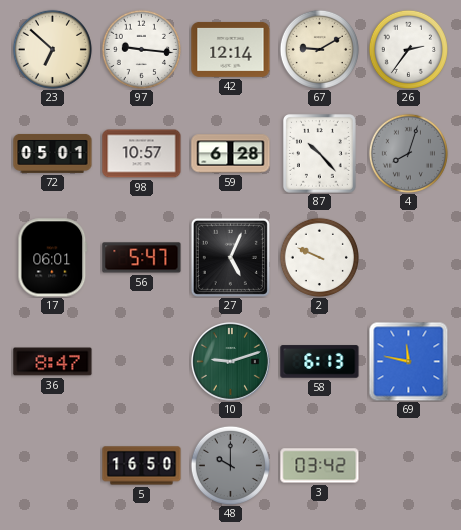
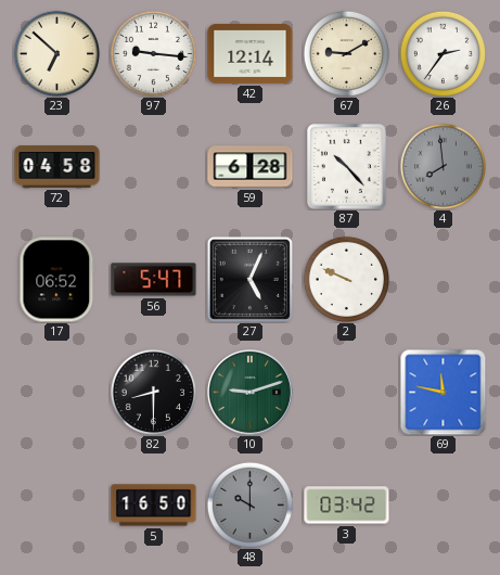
72: 05:01 -> 04:58
98: 10:57 -> none
4: 8:03 -> 7:59
17: 06:01 -> 06:52
36: 8:47 -> none
82: none -> 8:30
58: 6:13 -> none
